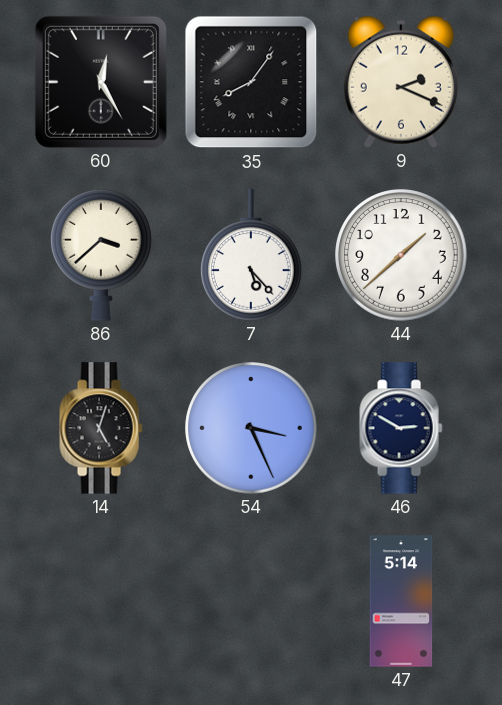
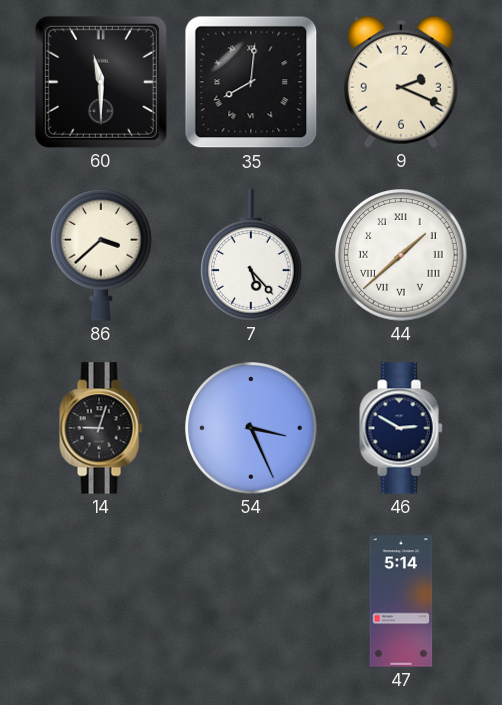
60: 12:25 -> 11:30
35: 8:06 -> 8:01
44 numerals: Arabic -> Roman
14: 5:03 -> 9:03
